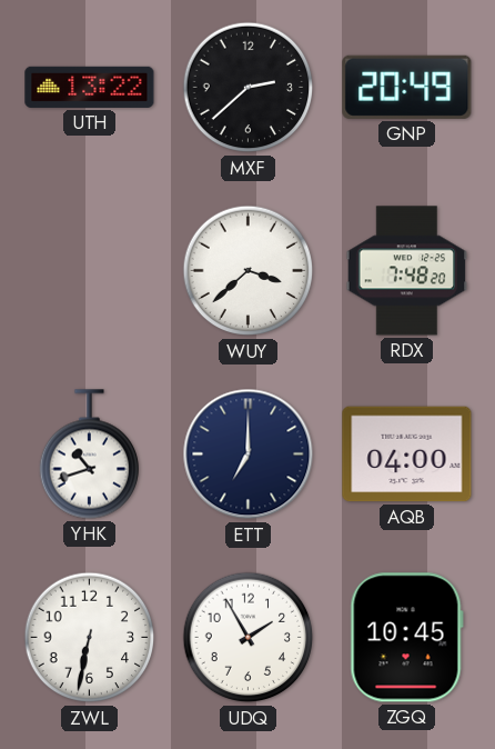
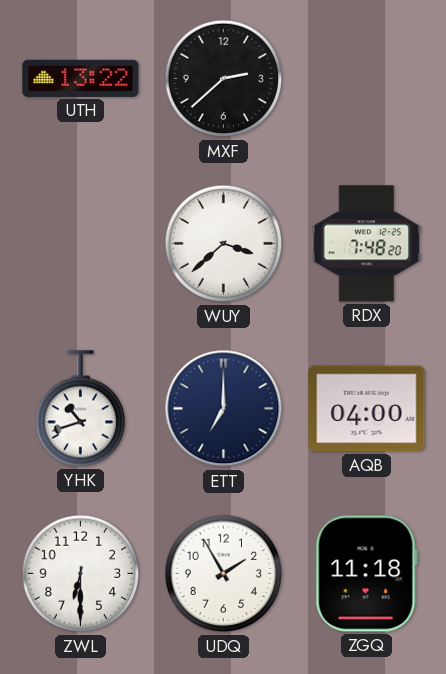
GNP: 20:49 -> none
ZWL: 6:32 -> 6:30
ZGQ: 10:45 -> 11:18
